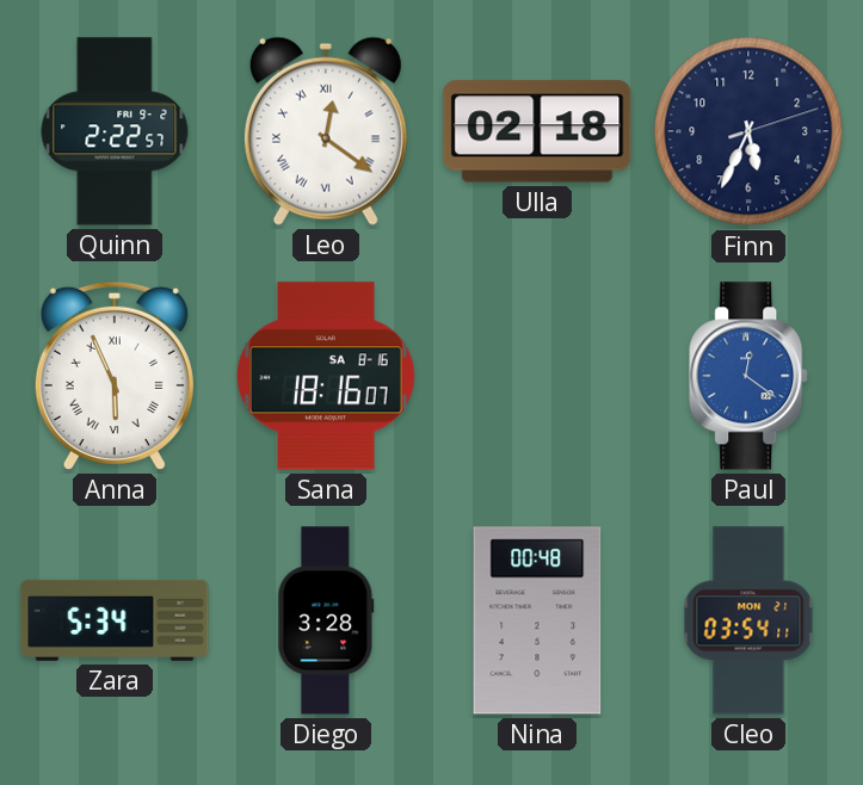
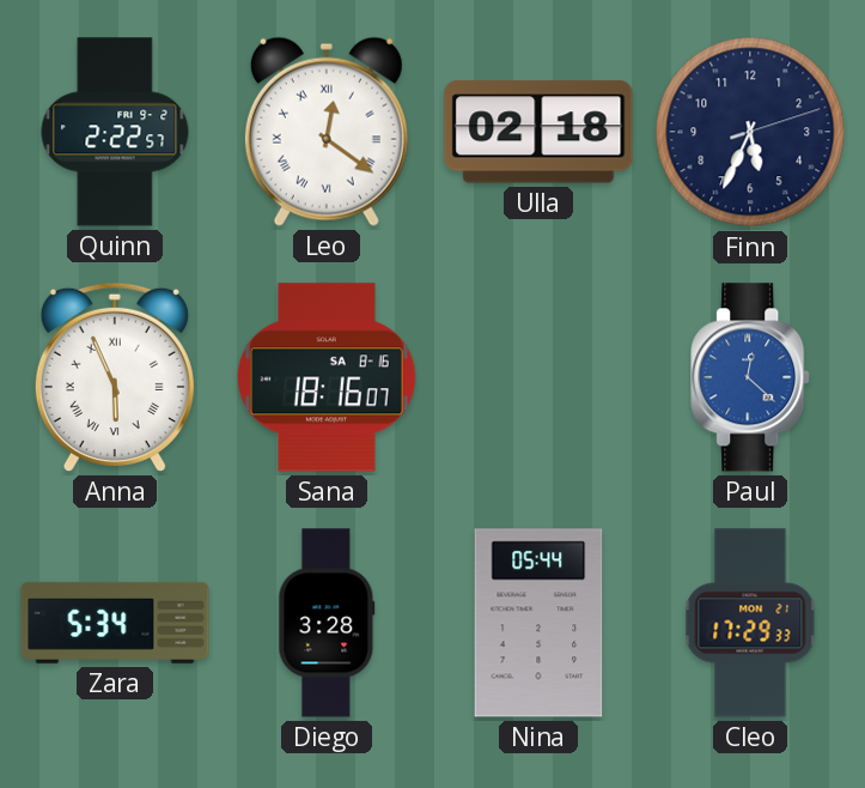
Paul: 12:21 -> 12:22
Nina: 00:48 -> 05:44
Cleo: 03:54 -> 17:29
